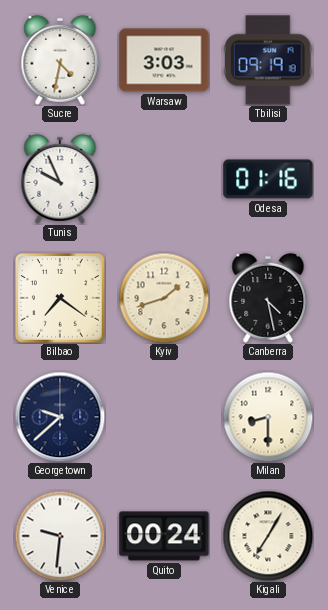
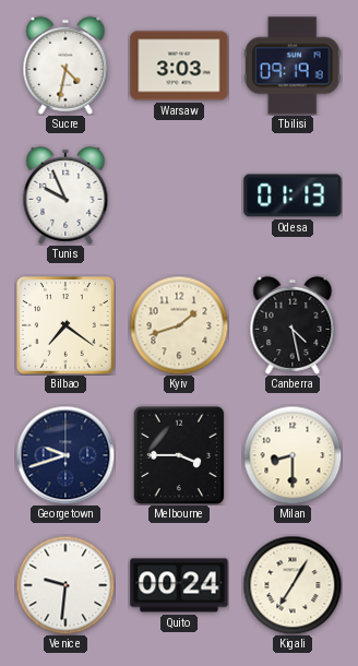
Odesa: 01:16 -> 01:13
Georgetown: 9:38 -> 9:42
Melbourne: none -> 3:45
